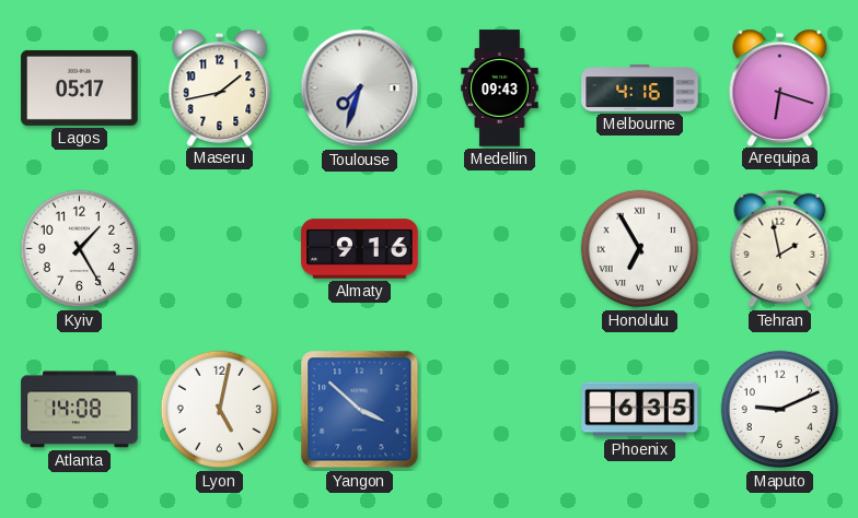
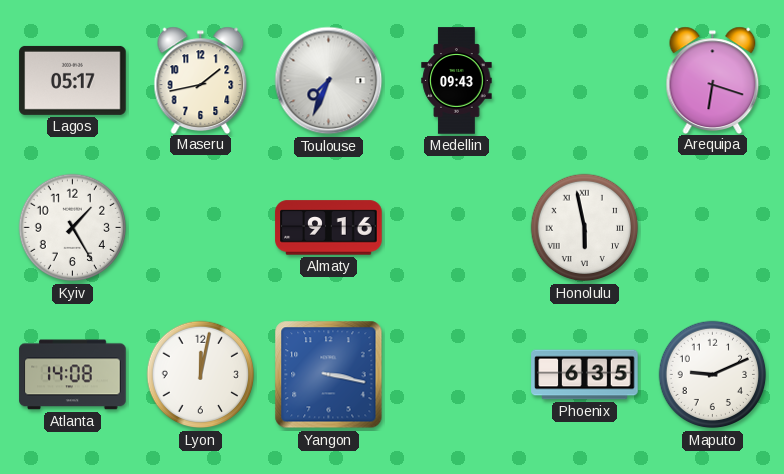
Toulouse: 7:33 -> 7:34
Melbourne: 4:16 -> none
Honolulu: 6:55 -> 5:58
Tehran: 1:58 -> none
Lyon: 5:02 -> 12:02
Yangon: 3:52 -> 3:17
